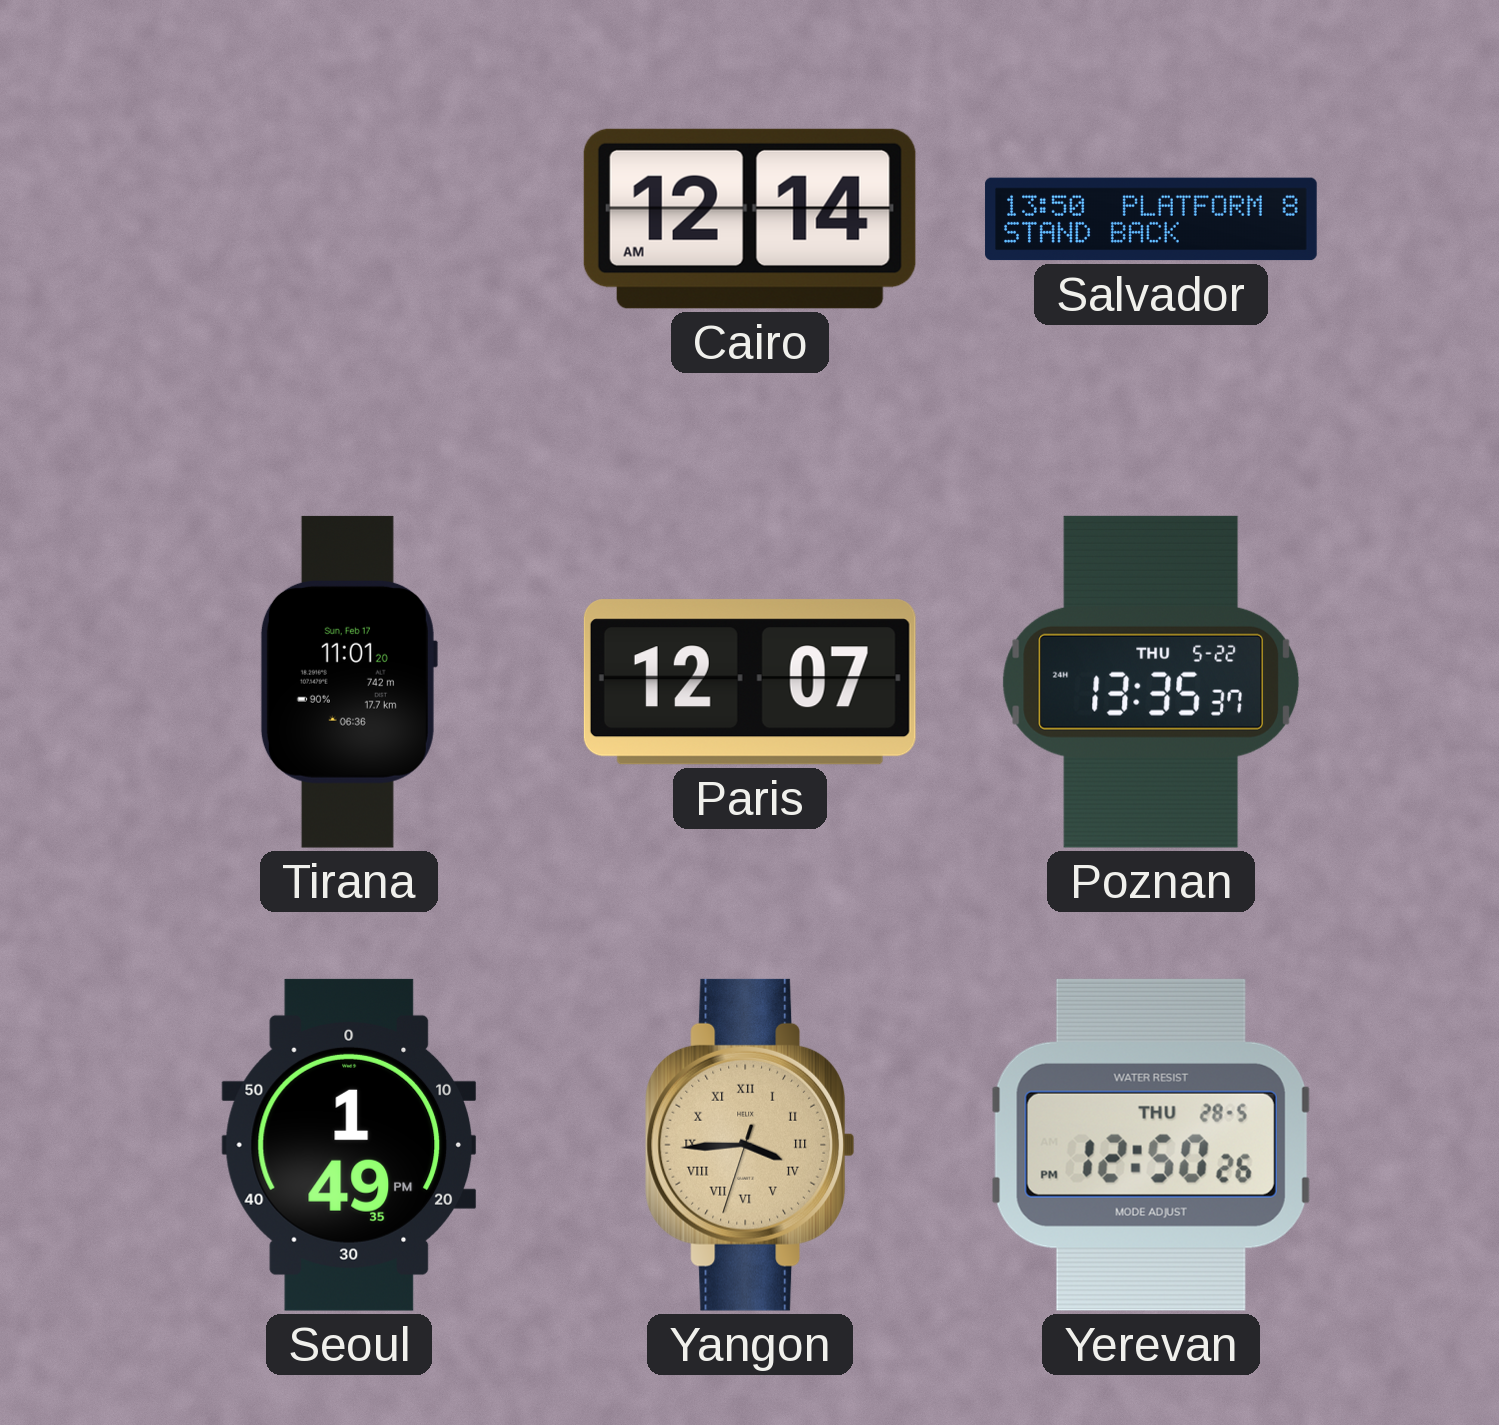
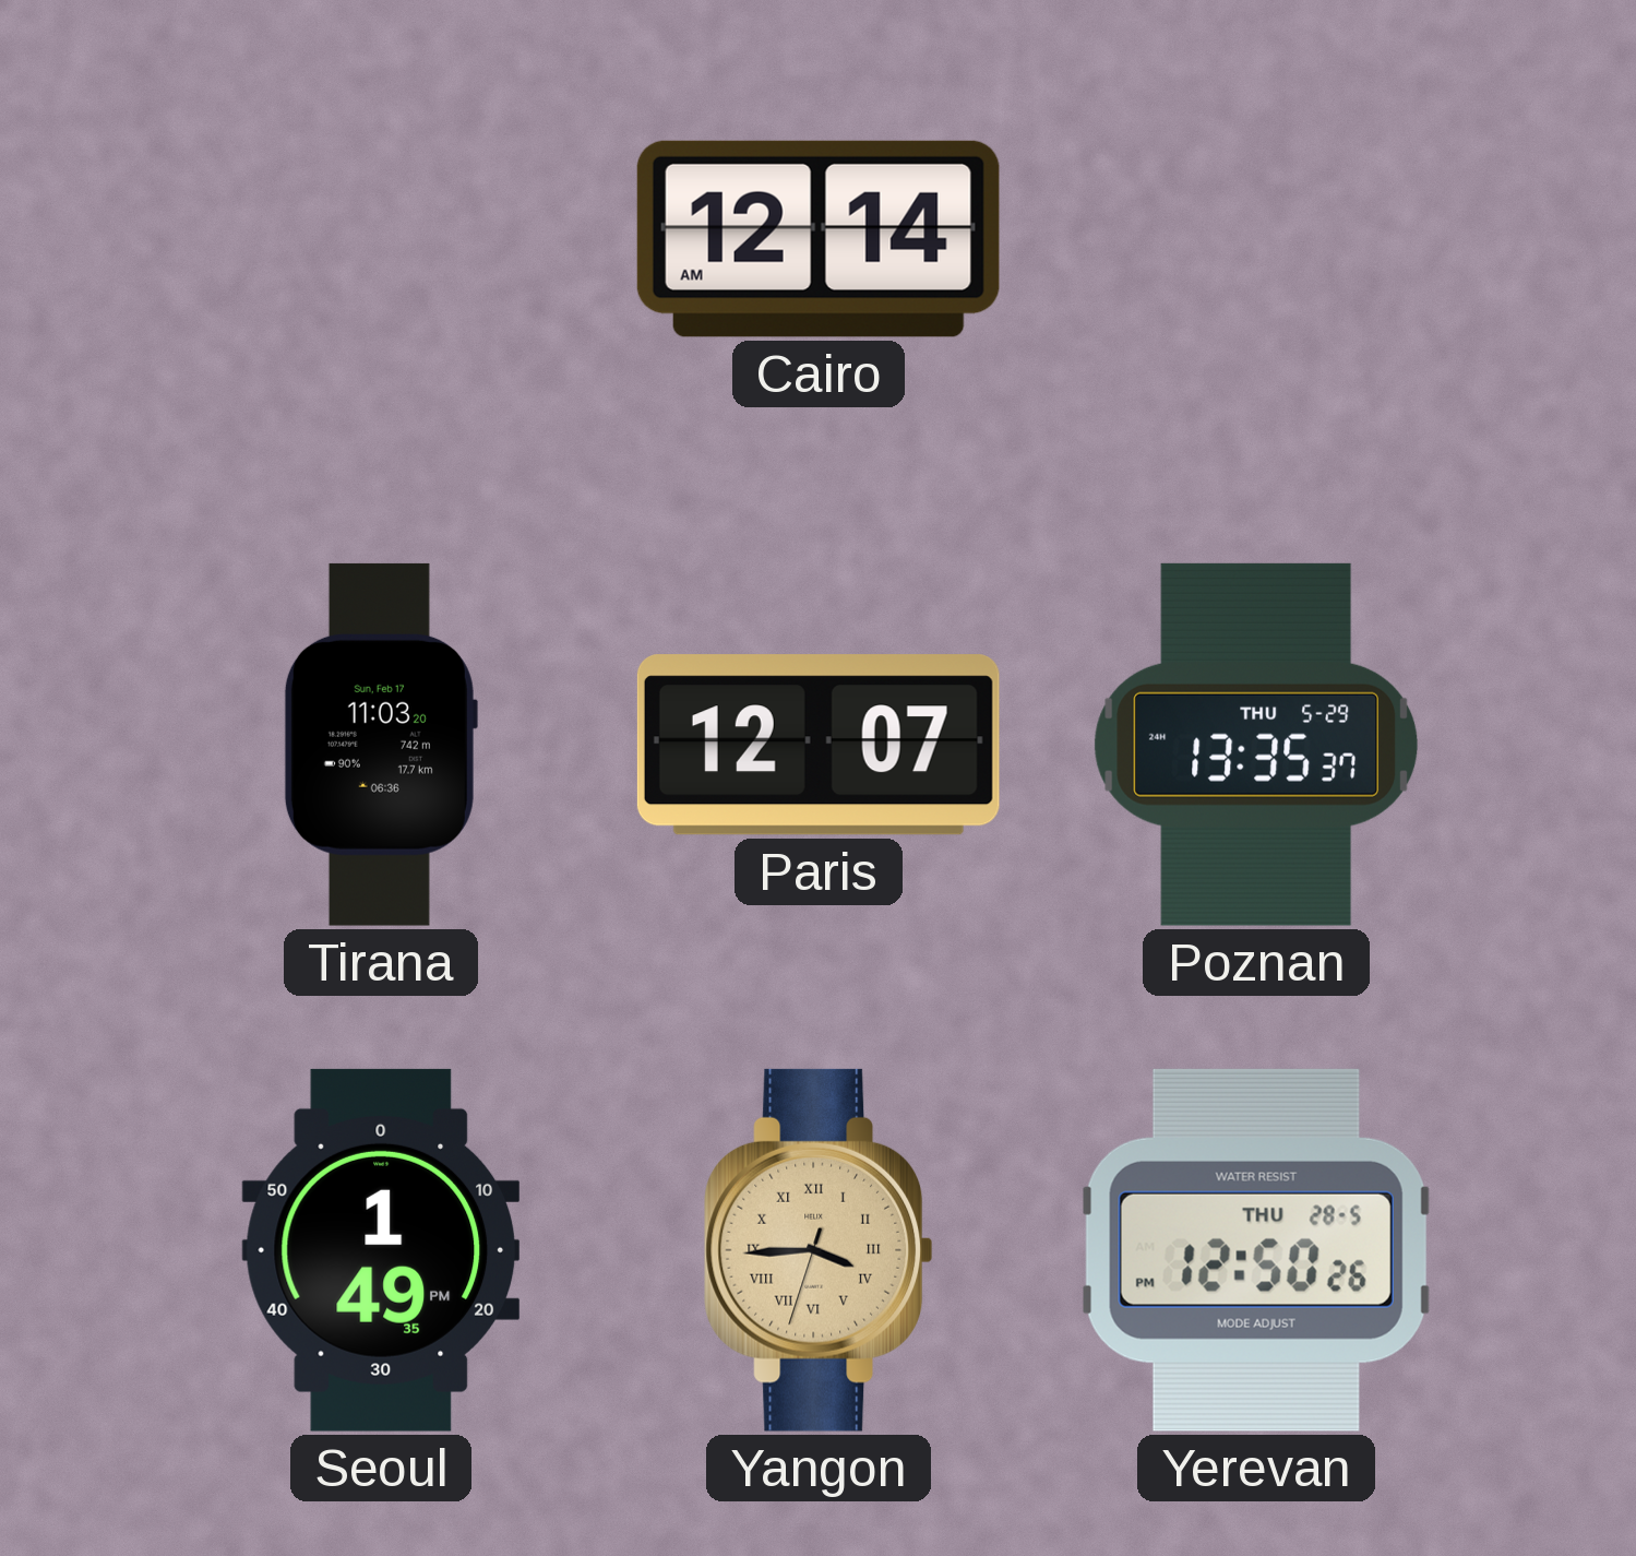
Salvador: 13:50 -> none
Tirana: 11:01 -> 11:03
Poznan date: THU 5-22 -> THU 5-29
